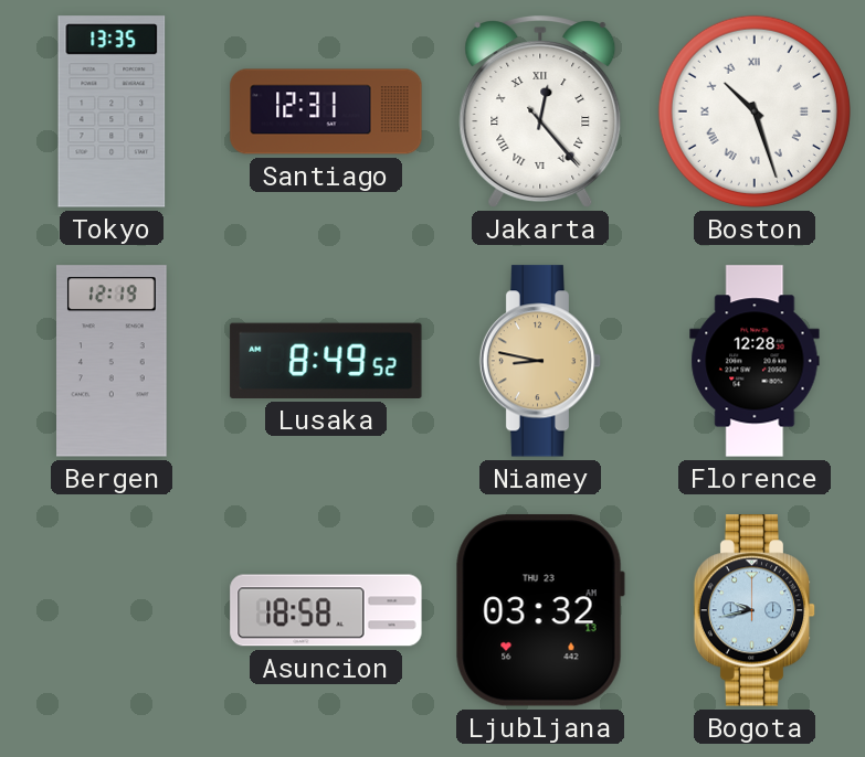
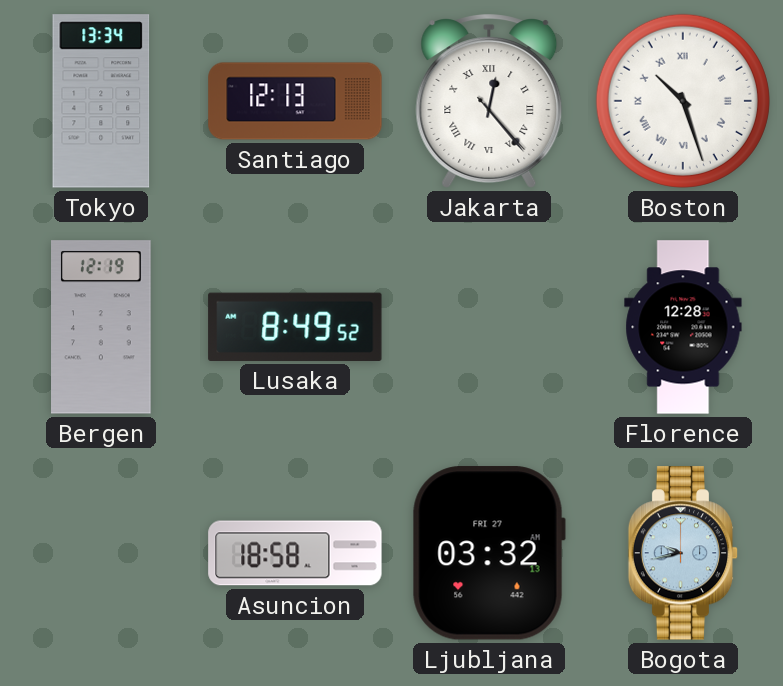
Tokyo: 13:35 -> 13:34
Santiago: 12:31 -> 12:13
Niamey: 8:47 -> none
Ljubljana date: THU 23 -> FRI 27
